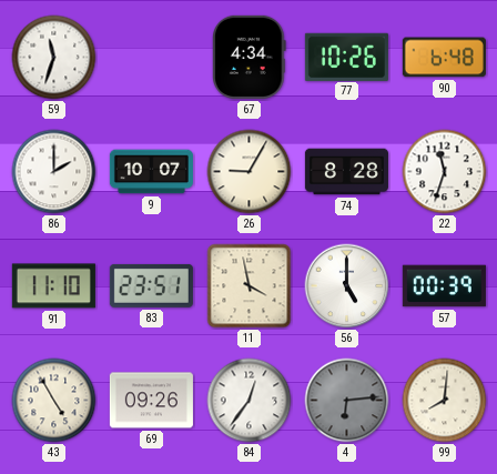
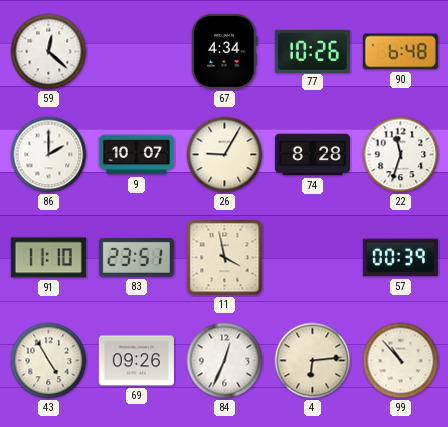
59: 11:33 -> 12:22
56: 5:00 -> none
84: 12:36 -> 12:34
4 dial: grey -> cream
99: 8:01 -> 10:53
